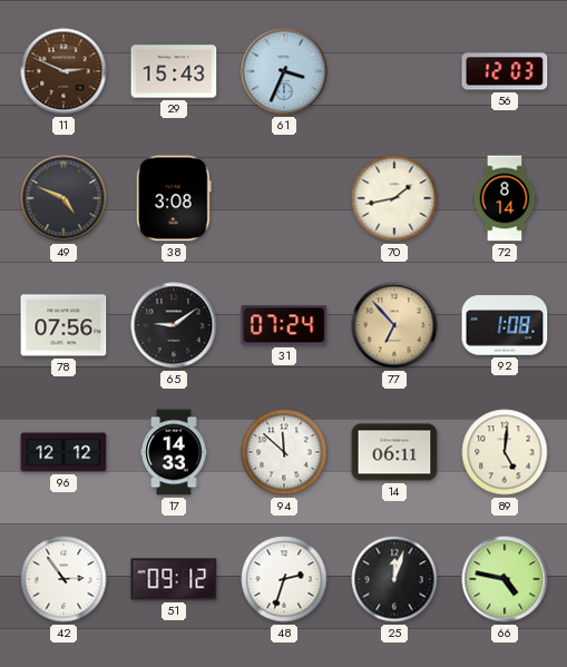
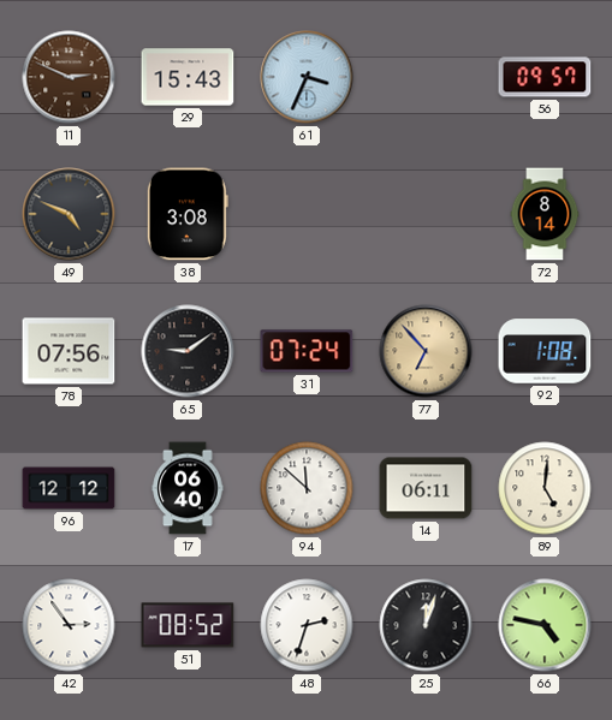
56: 12:03 -> 09:57
70: 1:43 -> none
17: 14:33 -> 06:40
51: 09:12 -> 08:52
